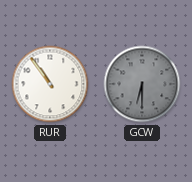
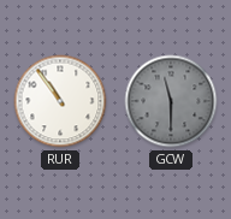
GCW: 6:30 -> 11:30
